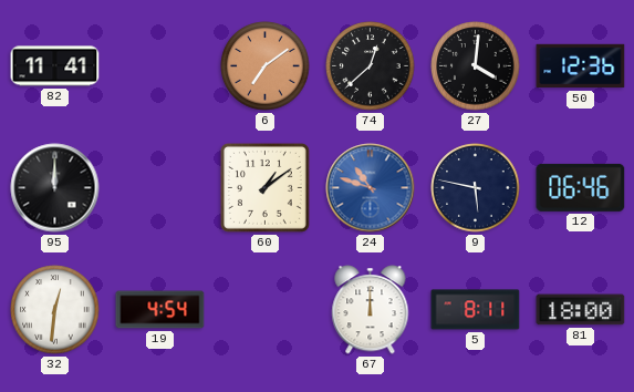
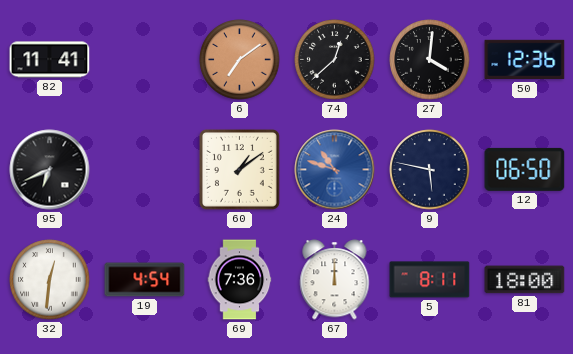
95: 12:00 -> 6:41
12: 06:46 -> 06:50
69: none -> 7:36
